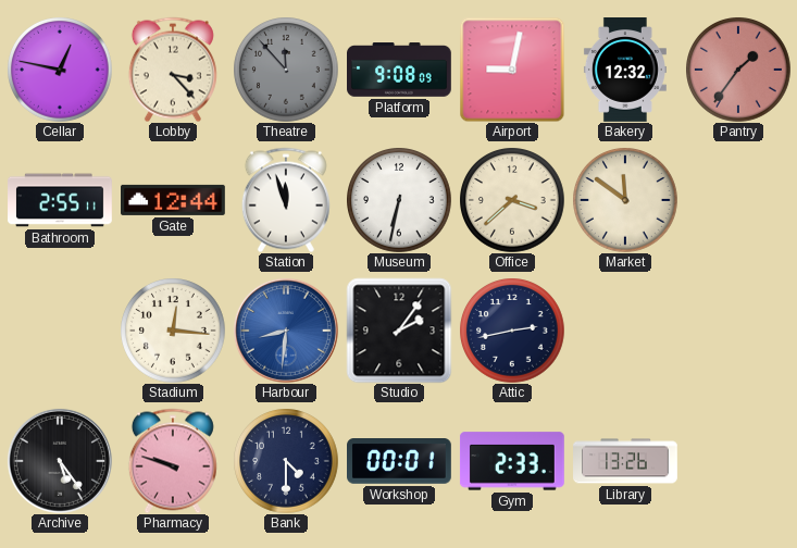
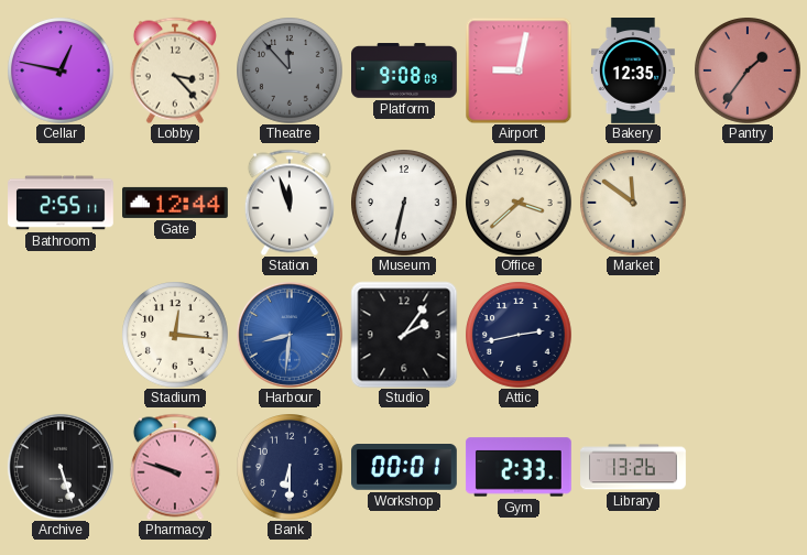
Bakery: 12:32 -> 12:35
Archive: 5:24 -> 5:27
Bank: 4:30 -> 6:30
